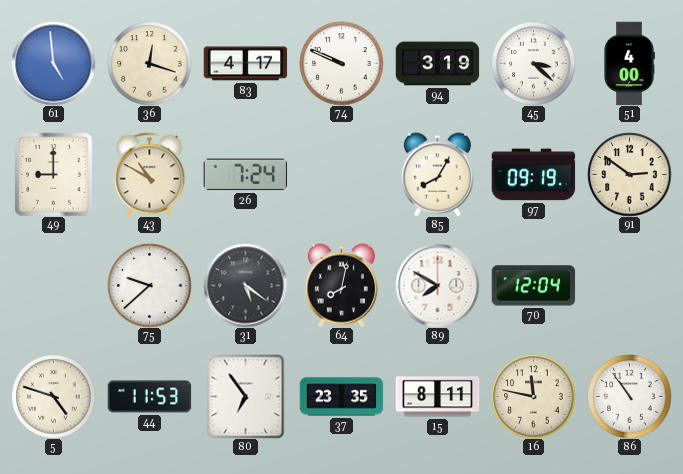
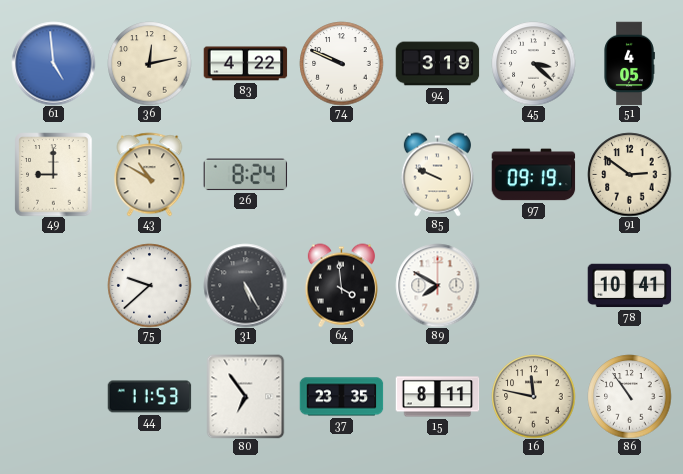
36: 12:18 -> 12:13
83: 4:17 -> 4:22
51: 4:00 -> 4:05
26: 7:24 -> 8:24
85: 8:05 -> 9:49
31: 5:21 -> 5:25
64: 8:02 -> 3:59
70: 12:04 -> none
78: none -> 10:41
5: 4:48 -> none
